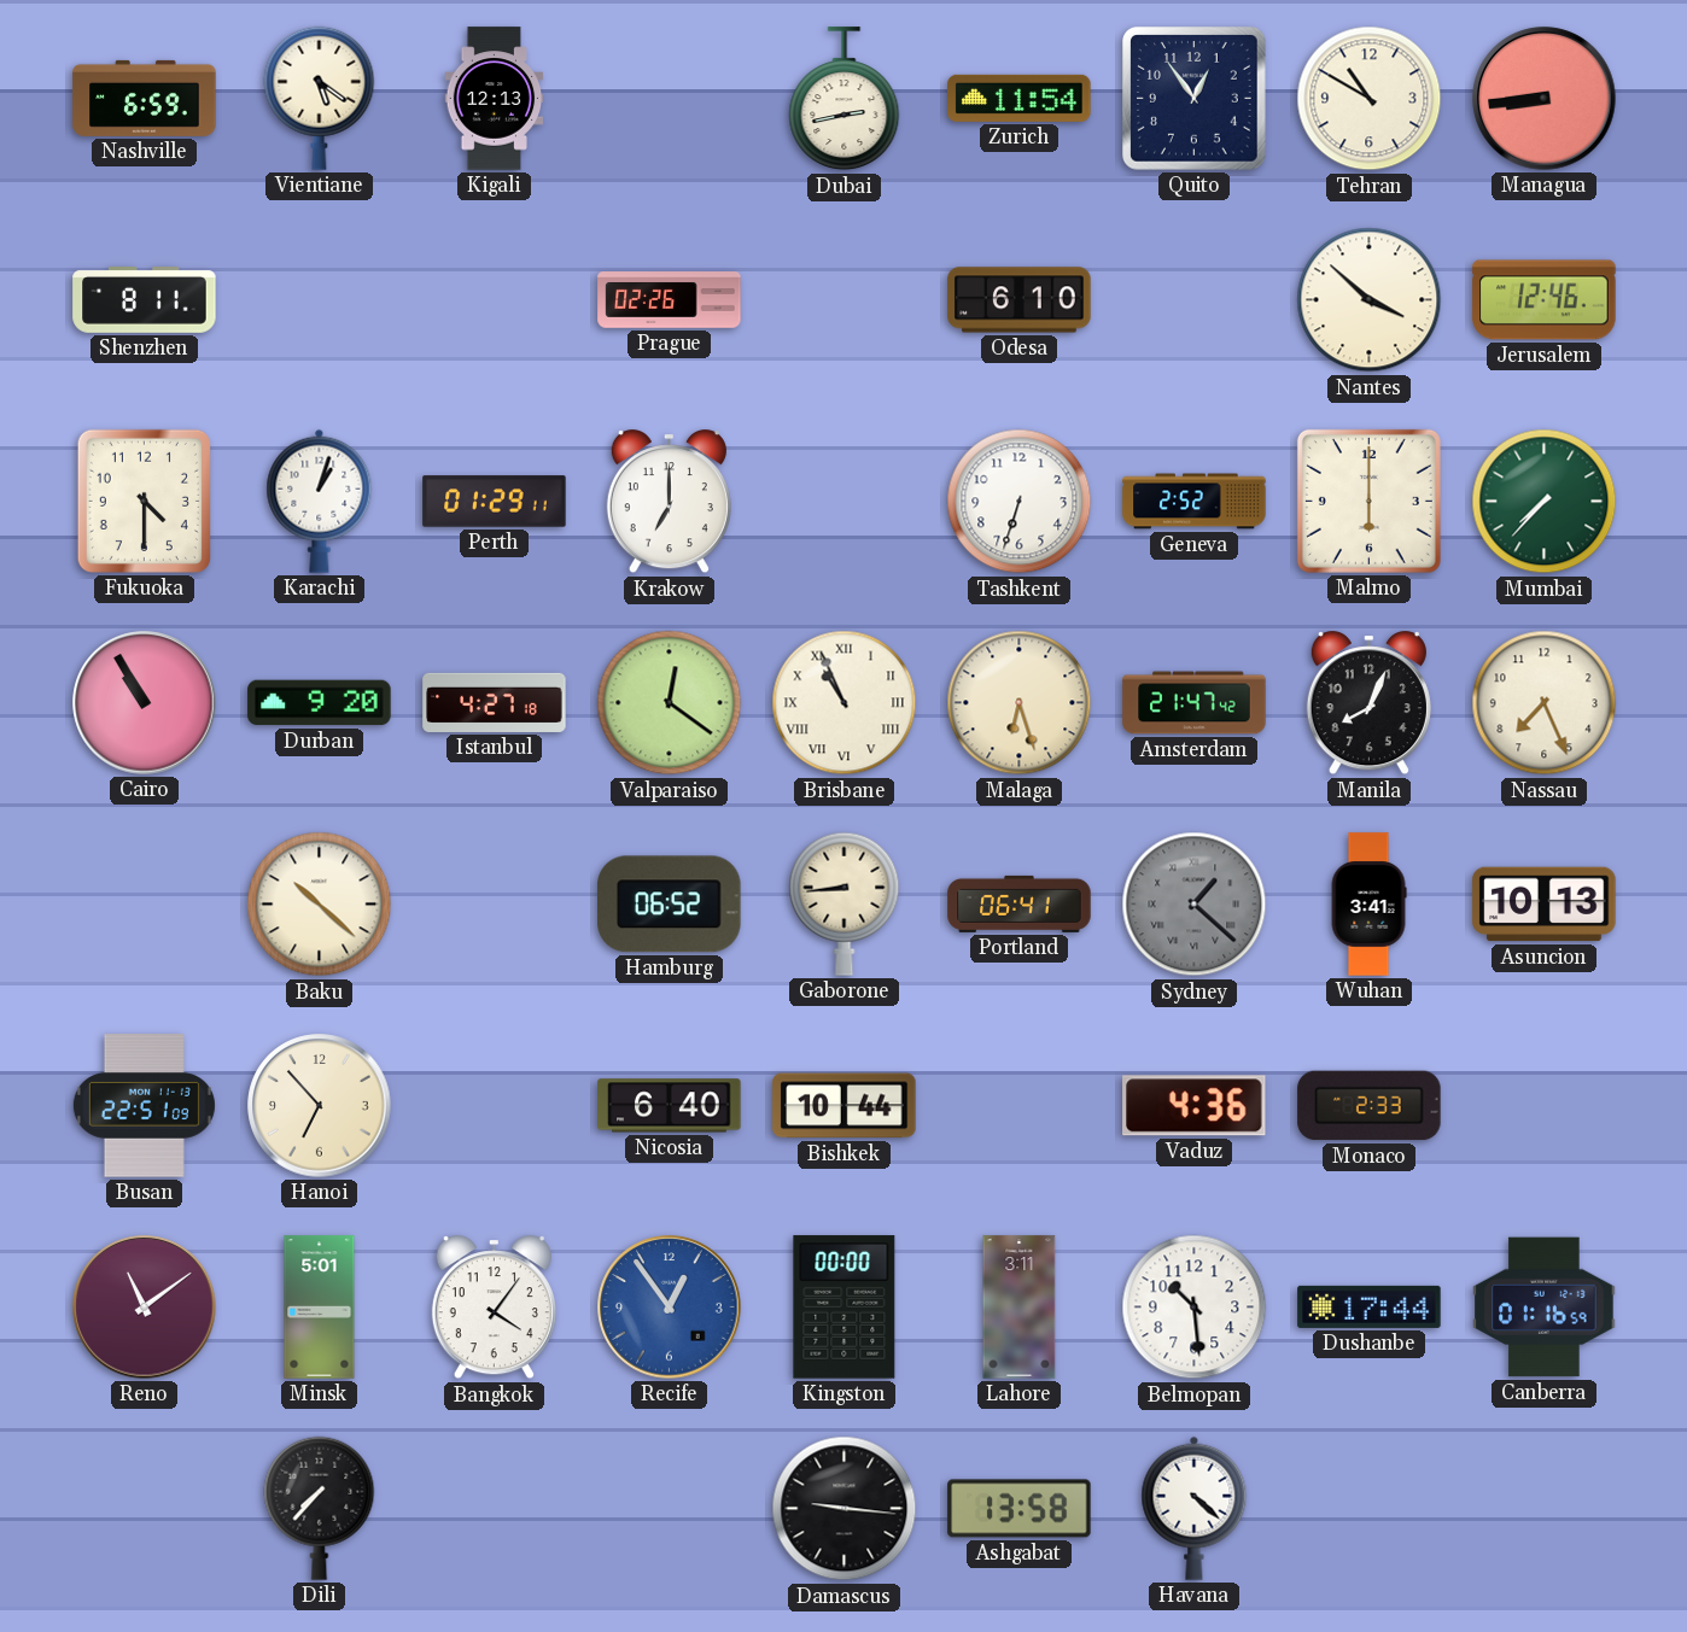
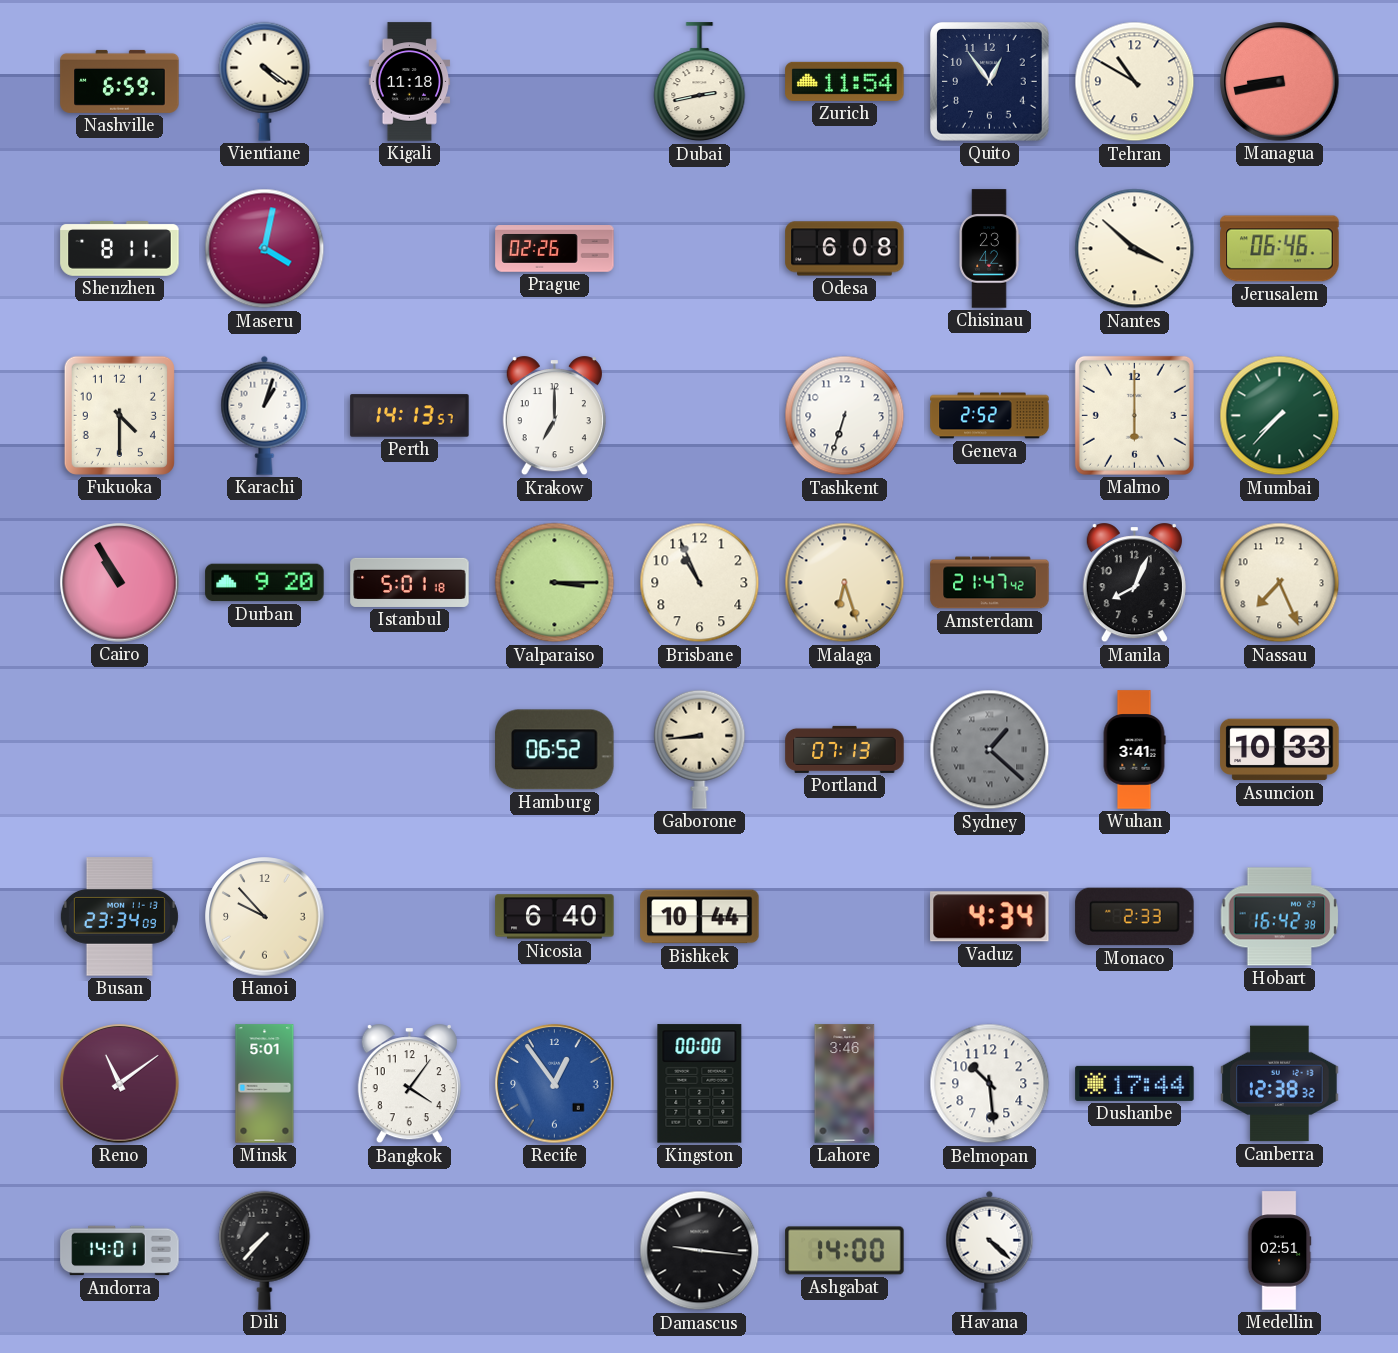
Vientiane: 5:21 -> 4:21
Kigali: 12:13 -> 11:18
Managua: 8:44 -> 8:43
Maseru: none -> 4:02
Odesa: 6:10 -> 6:08
Chisinau: none -> 23:42
Jerusalem: 12:46 -> 06:46
Perth: 01:29 -> 14:13
Istanbul: 4:27 -> 5:01
Valparaiso: 12:21 -> 3:15
Brisbane numerals: Roman -> Arabic
Baku: 10:22 -> none
Portland: 06:41 -> 07:13
Asuncion: 10:13 -> 10:33
Busan: 22:51 -> 23:34
Hanoi: 6:53 -> 9:53
Vaduz: 4:36 -> 4:34
Hobart: none -> 16:42
Lahore: 3:11 -> 3:46
Canberra: 01:16 -> 12:38
Andorra: none -> 14:01
Ashgabat: 13:58 -> 14:00
Medellin: none -> 02:51
